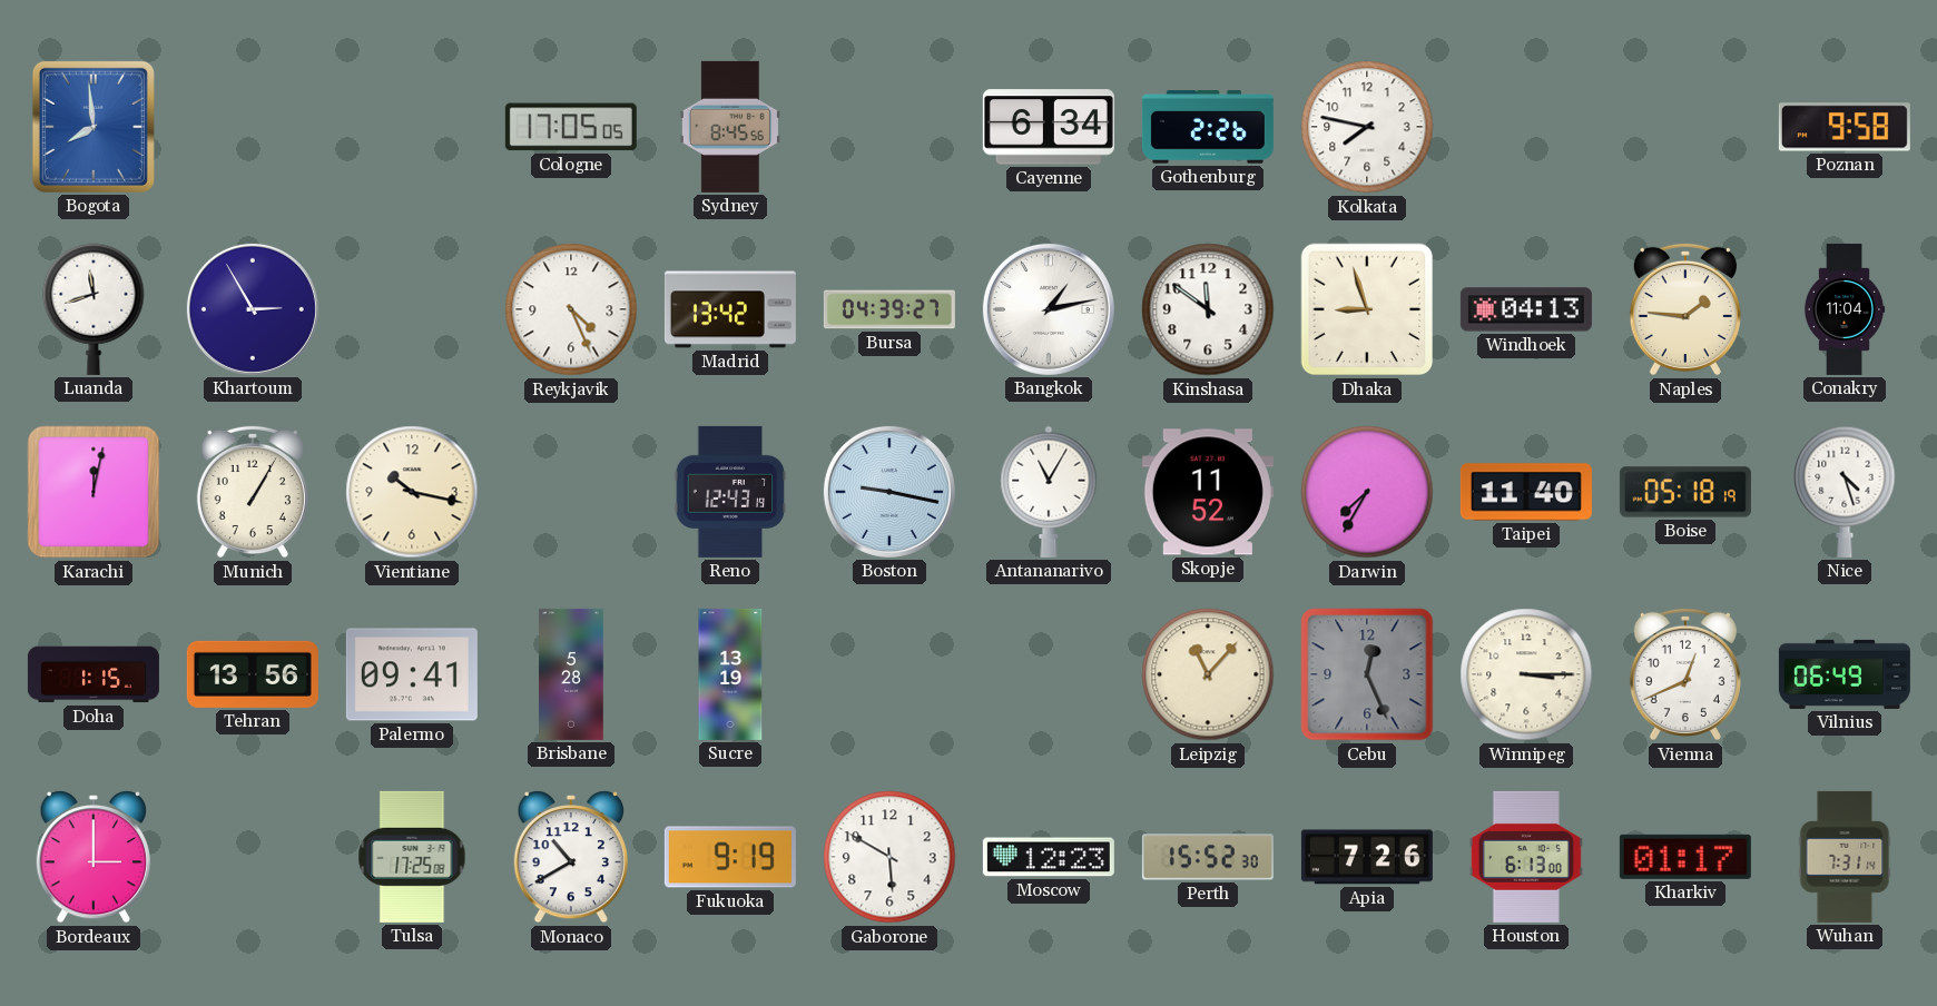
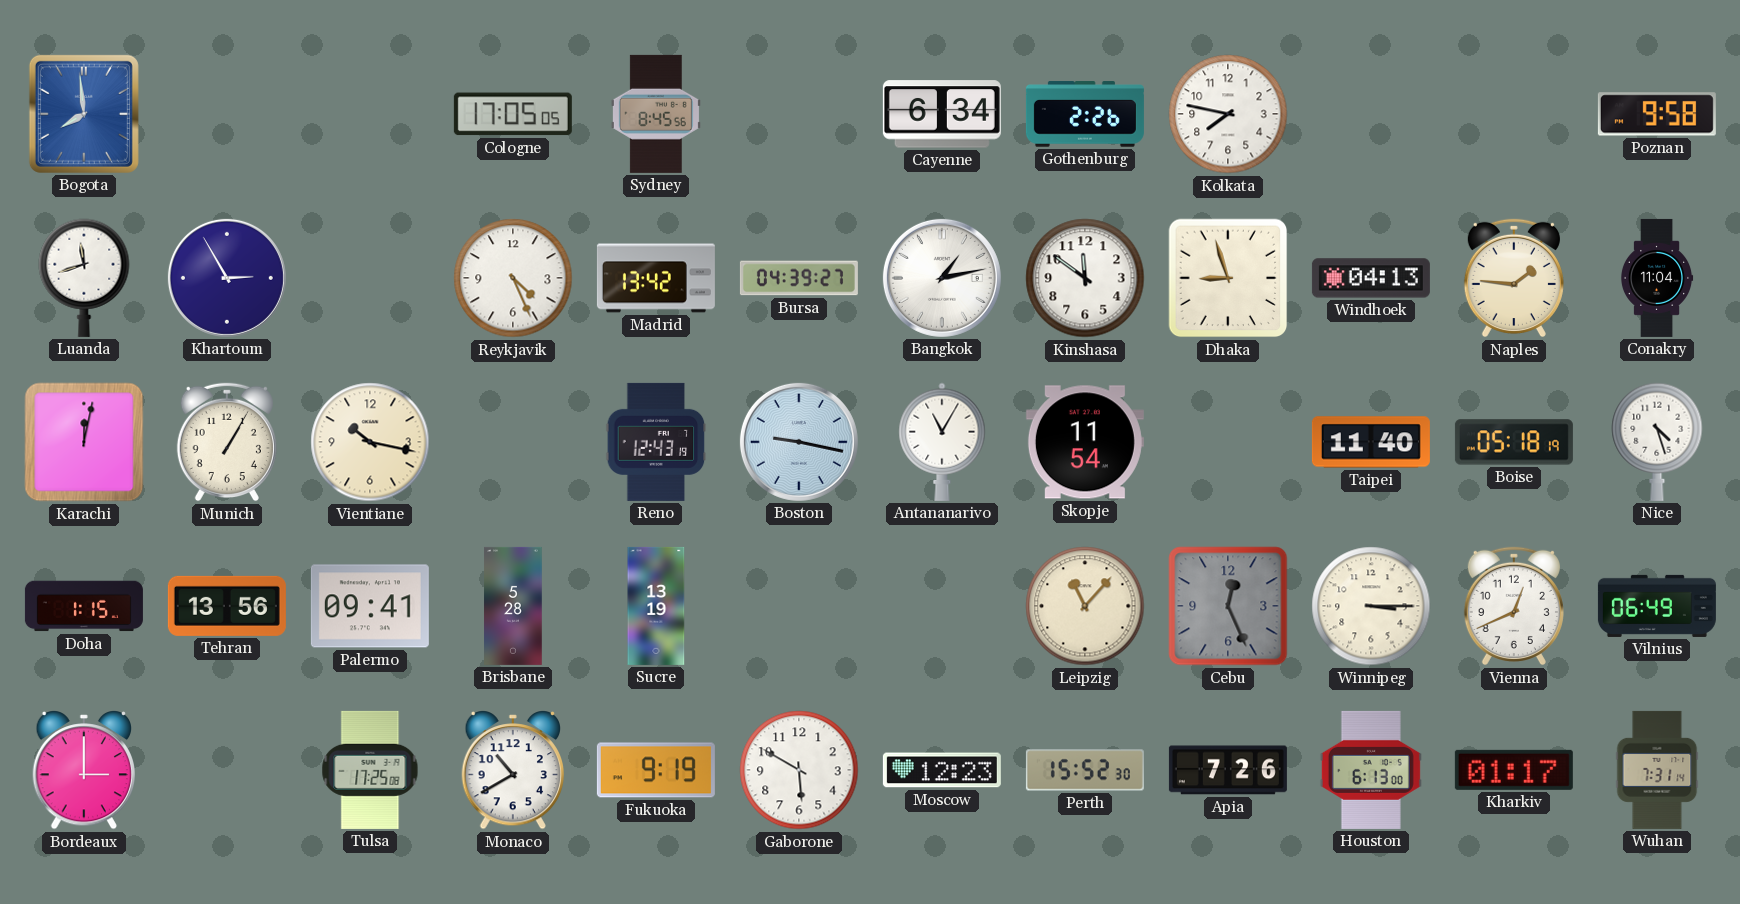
Skopje: 11:52 -> 11:54
Darwin: 7:35 -> none
